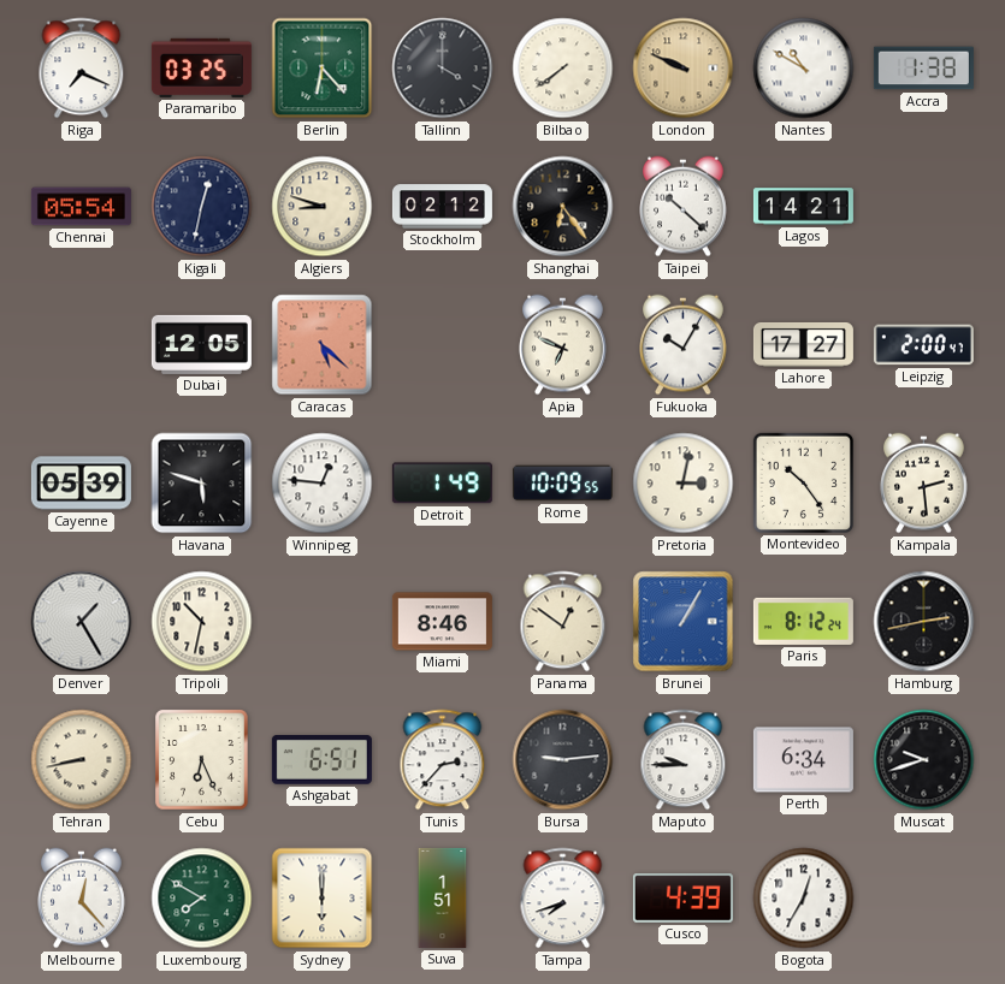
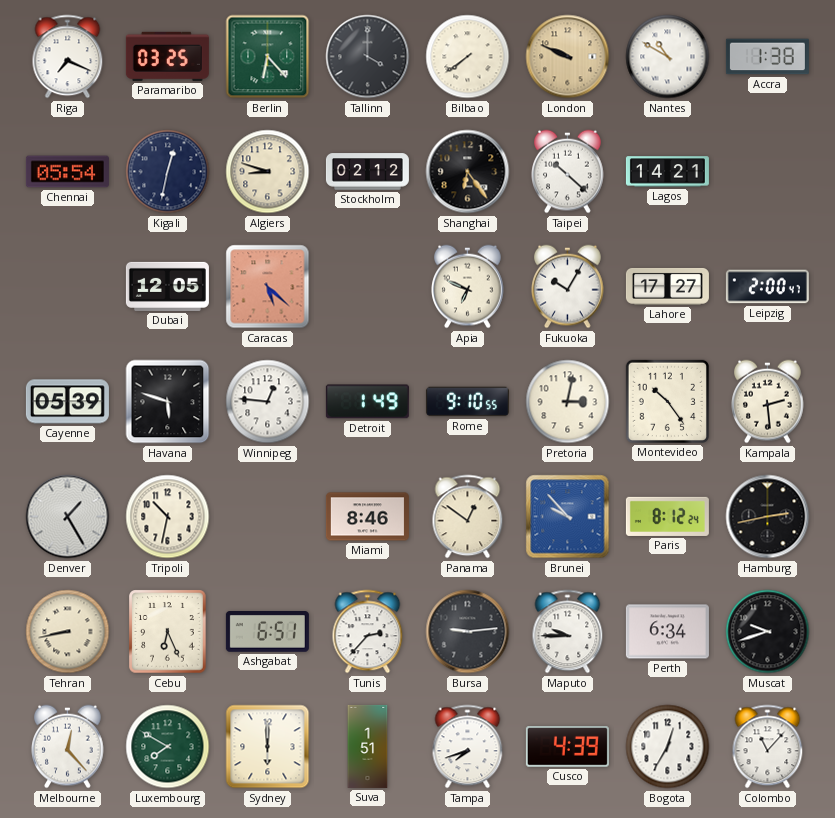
Rome: 10:09 -> 9:10
Brunei: 1:05 -> 9:53
Colombo: none -> 11:07
